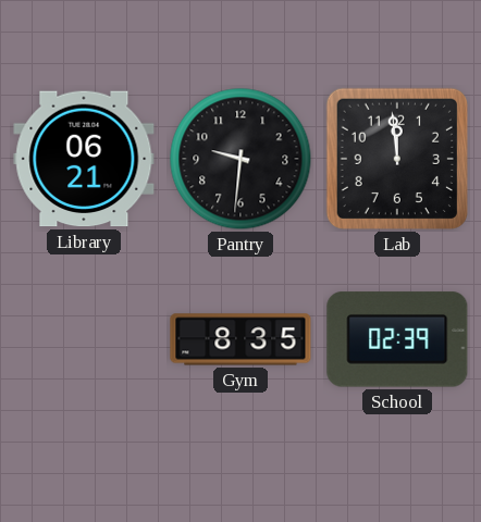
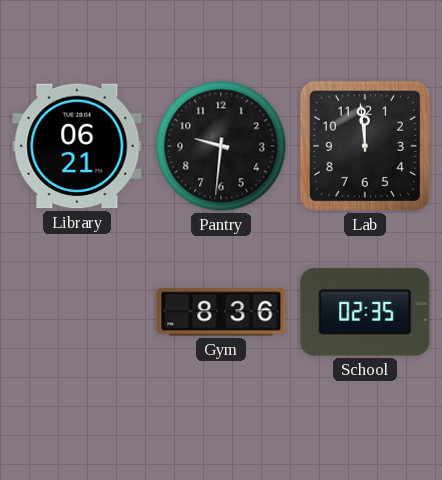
Gym: 8:35 -> 8:36
School: 02:39 -> 02:35
